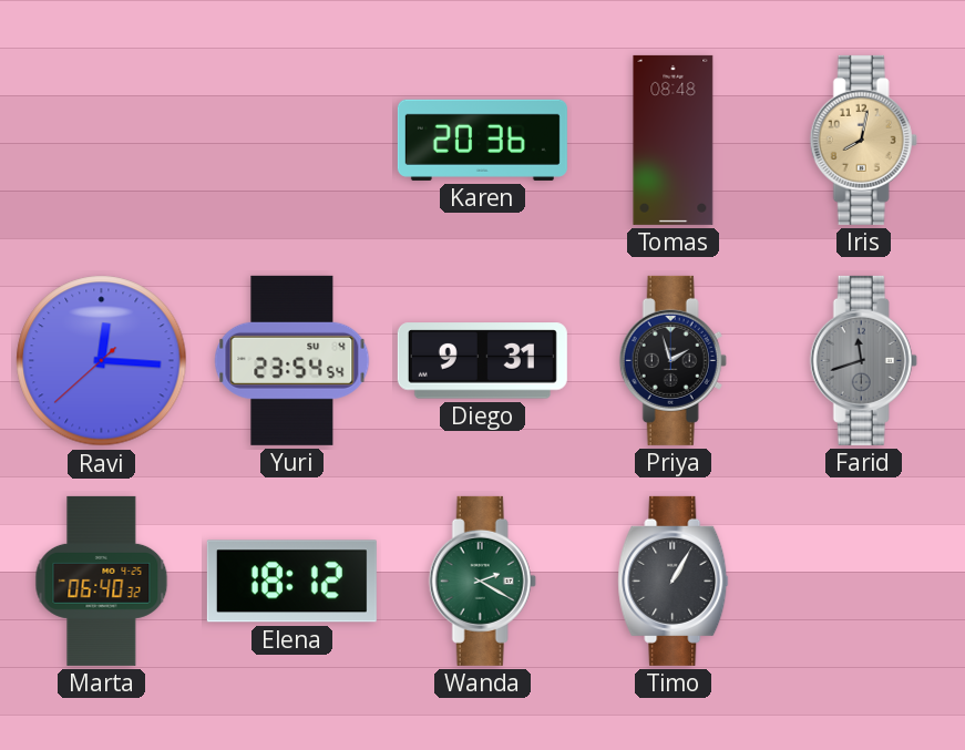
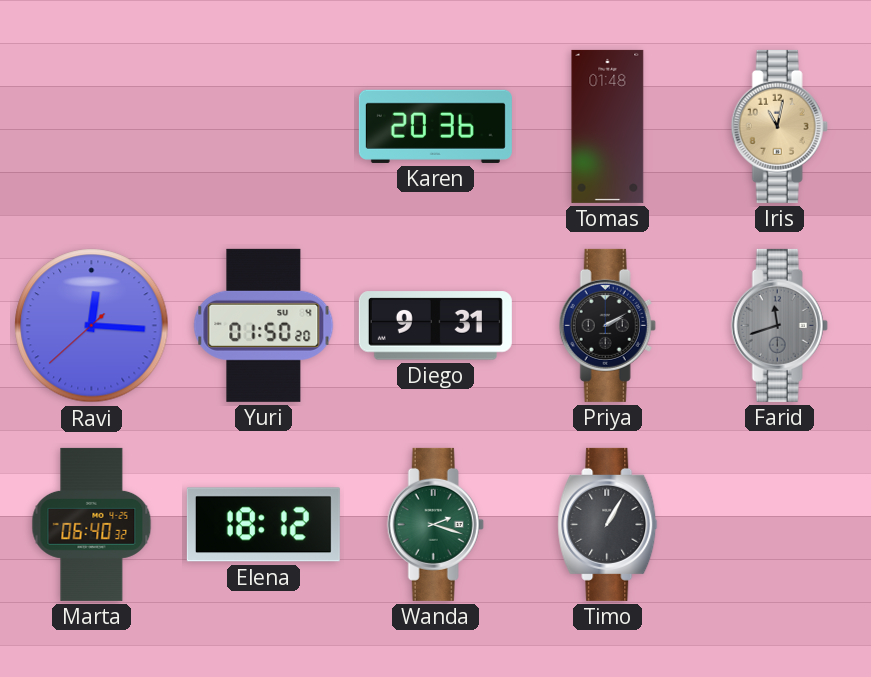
Tomas: 08:48 -> 01:48
Iris: 8:02 -> 11:02
Yuri: 23:54 -> 01:50
Priya: 1:57 -> 2:10
Wanda: 2:20 -> 2:18
